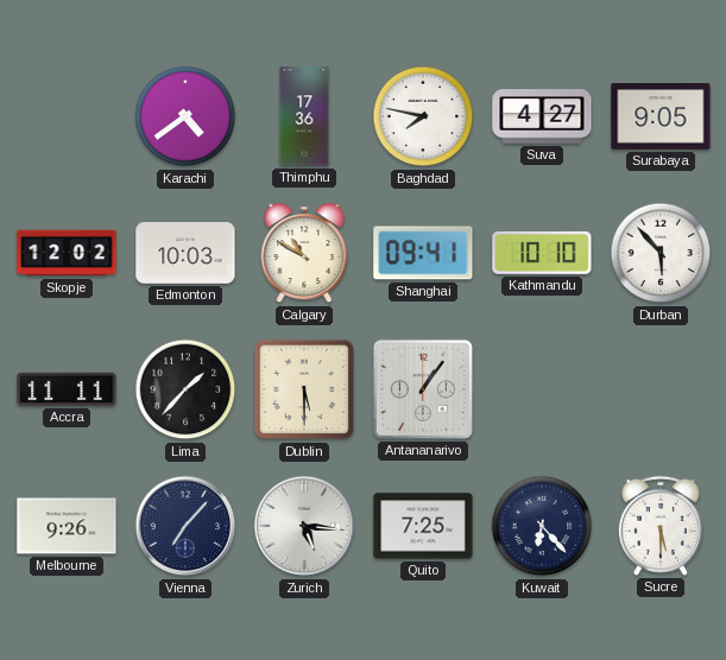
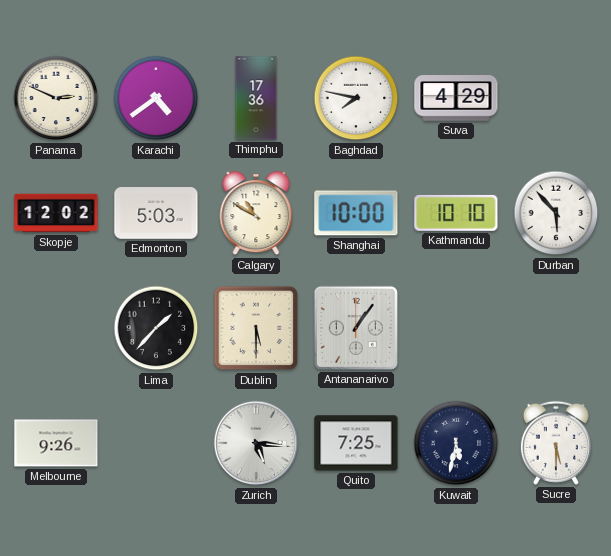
Panama: none -> 2:49
Suva: 4:27 -> 4:29
Surabaya: 9:05 -> none
Edmonton: 10:03 -> 5:03
Shanghai: 09:41 -> 10:00
Accra: 11:11 -> none
Vienna: 7:07 -> none
Kuwait: 6:23 -> 5:32
